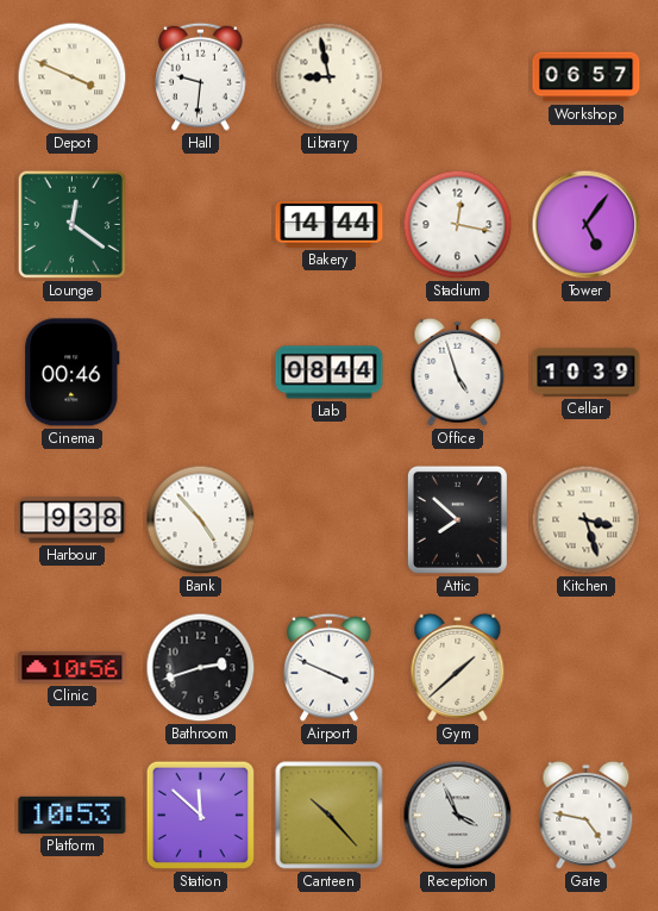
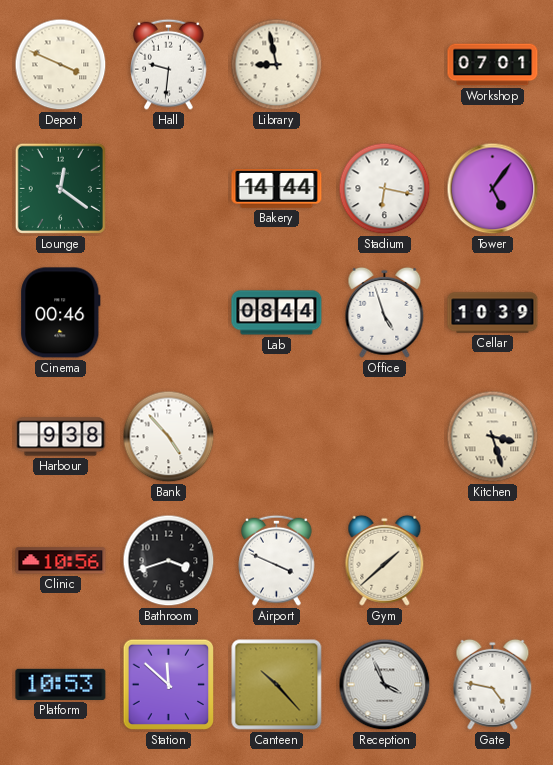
Workshop: 06:57 -> 07:01
Stadium: 12:17 -> 6:17
Attic: 7:52 -> none
Bathroom: 2:42 -> 3:42
